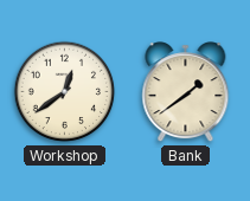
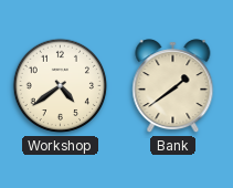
Workshop: 12:39 -> 4:39
